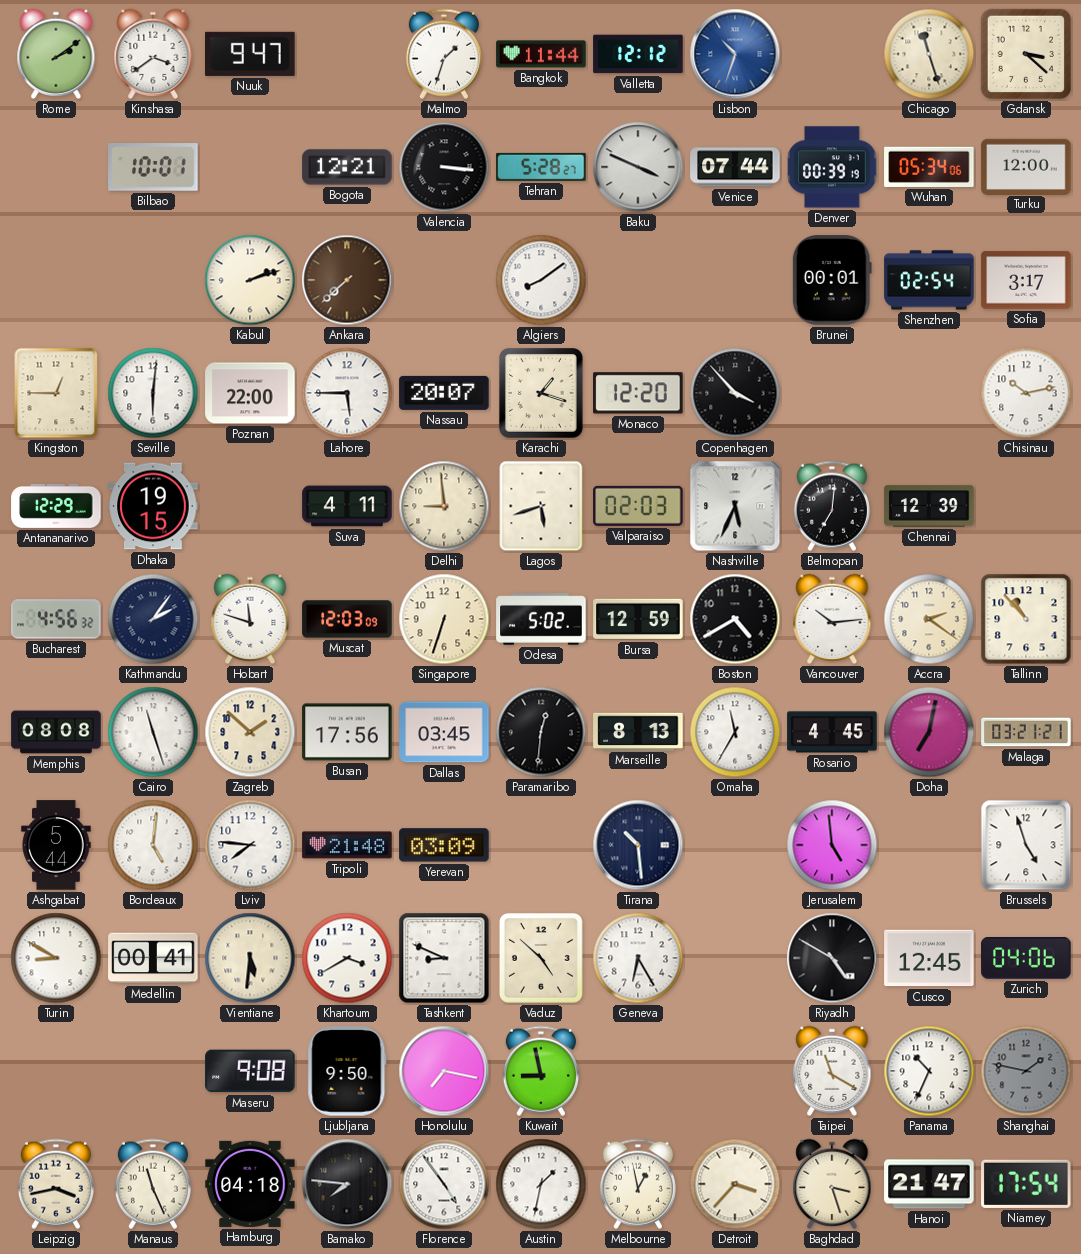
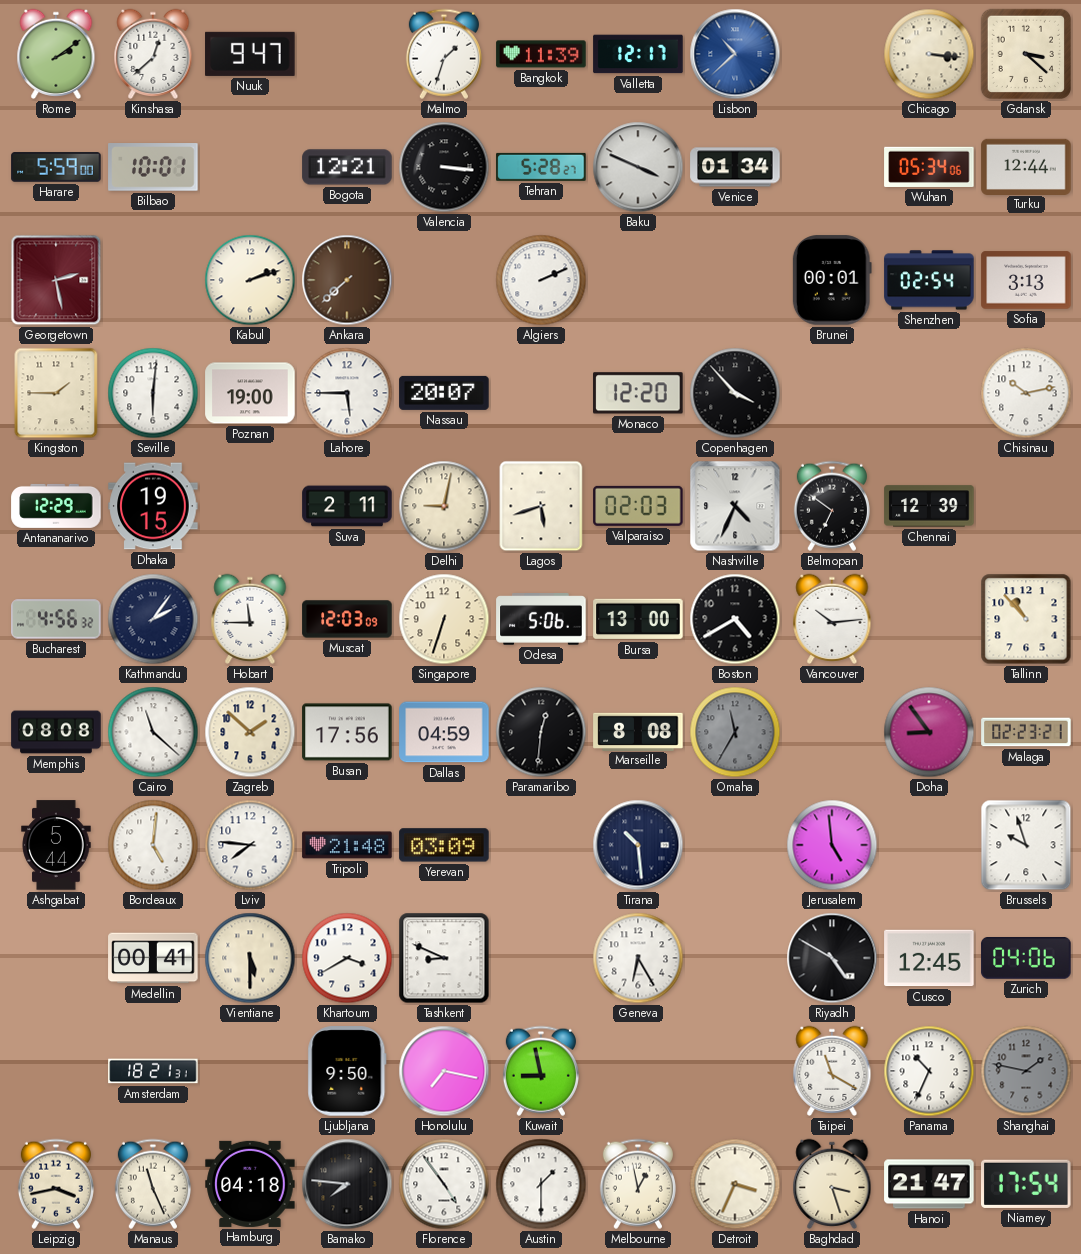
Kinshasa: 3:39 -> 12:38
Bangkok: 11:44 -> 11:39
Valletta: 12:12 -> 12:17
Lisbon: 10:33 -> 10:38
Chicago: 11:27 -> 3:16
Harare: none -> 5:59
Venice: 07:44 -> 01:34
Denver: 00:39 -> none
Turku: 12:00 -> 12:44
Georgetown: none -> 2:28
Algiers: 8:09 -> 2:11
Sofia: 3:17 -> 3:13
Kingston: 12:45 -> 1:45
Poznan: 22:00 -> 19:00
Karachi: 1:18 -> none
Suva: 4:11 -> 2:11
Delhi: 8:59 -> 9:02
Nashville: 5:34 -> 4:34
Belmopan: 7:01 -> 6:51
Hobart: 11:48 -> 11:45
Odesa: 5:02 -> 5:06
Bursa: 12:59 -> 13:00
Accra: 2:21 -> none
Cairo: 11:27 -> 11:22
Dallas: 03:45 -> 04:59
Marseille: 8:13 -> 8:08
Omaha dial: white -> grey
Rosario: 4:45 -> none
Doha: 7:02 -> 8:54
Malaga: 03:21 -> 02:23
Brussels: 4:57 -> 9:57
Turin: 8:50 -> none
Vientiane: 5:31 -> 5:30
Vaduz: 4:52 -> none
Amsterdam: none -> 18:21
Maseru: 9:08 -> none
Austin: 1:32 -> 1:30
Detroit: 3:37 -> 3:34
